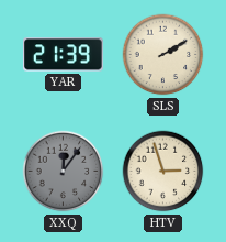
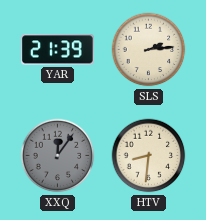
SLS: 2:10 -> 2:14
HTV: 2:57 -> 8:31
